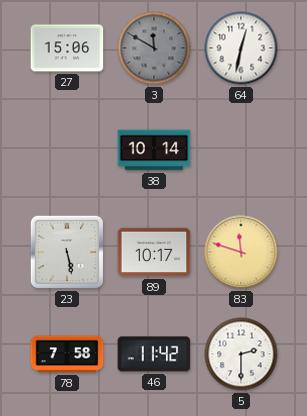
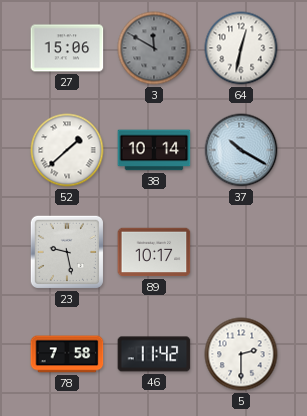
52: none -> 1:38
37: none -> 10:20
23: 5:28 -> 9:28
83: 11:48 -> none
